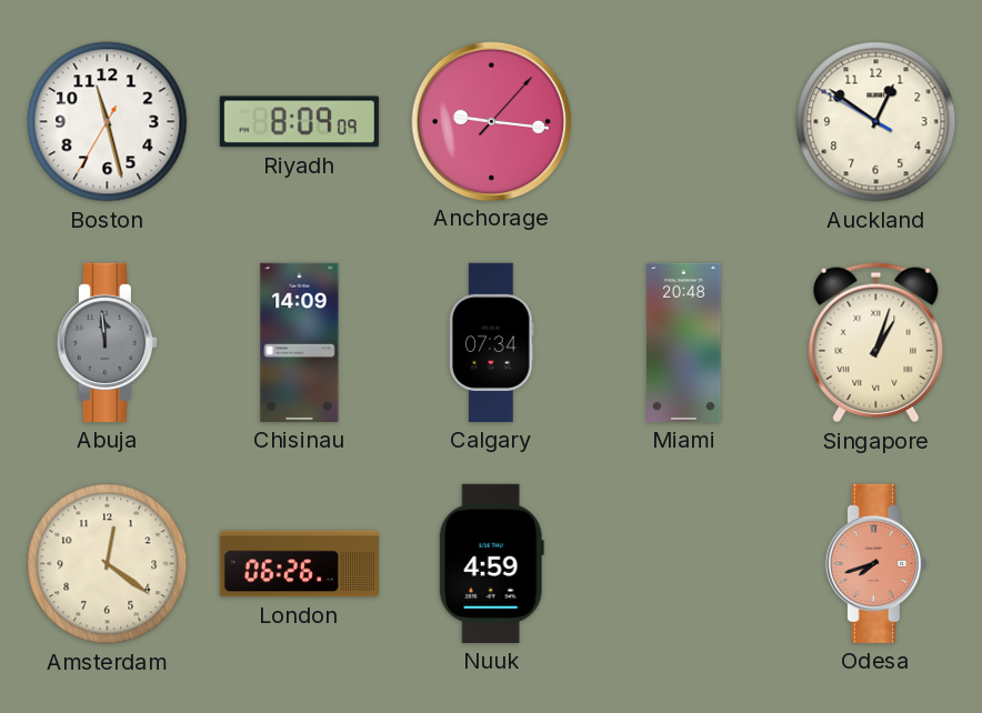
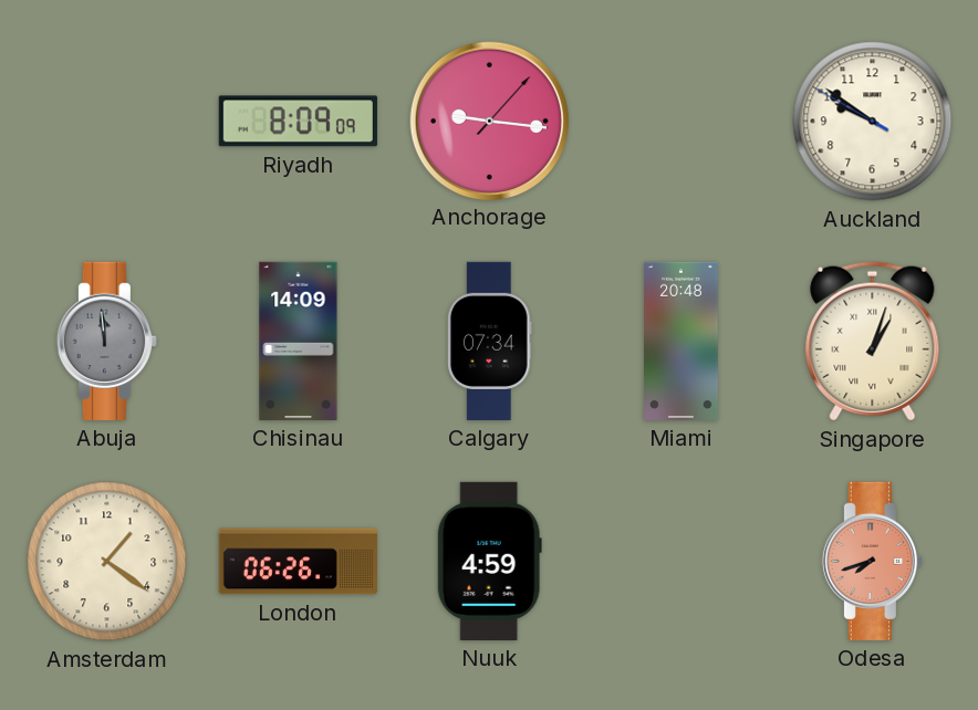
Boston: 11:27 -> none
Auckland: 12:50 -> 9:50
Amsterdam: 12:21 -> 1:21
